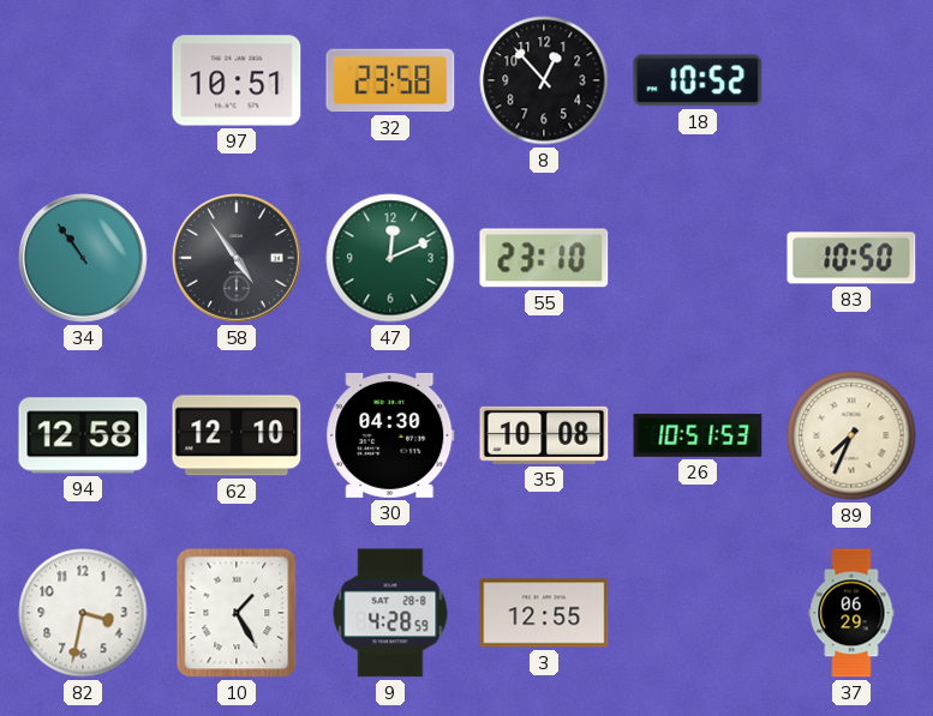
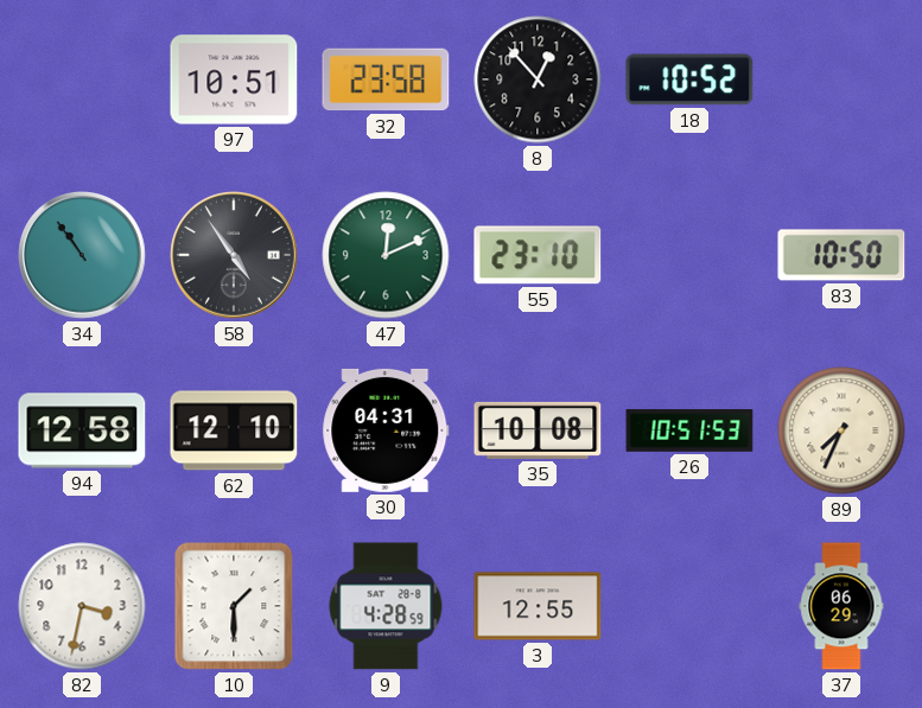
30: 04:30 -> 04:31
10: 1:25 -> 1:30
